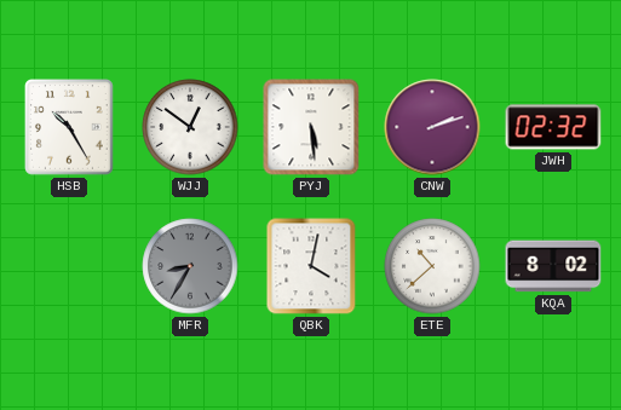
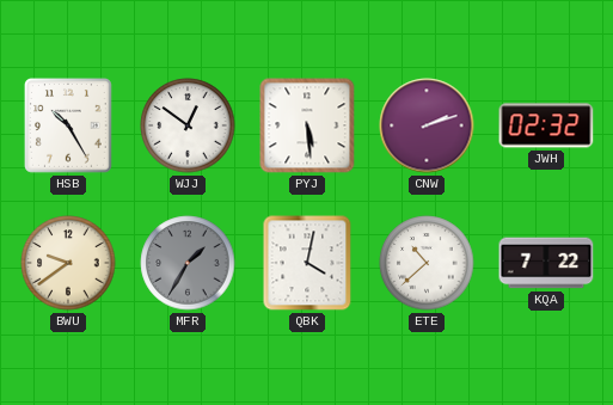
BWU: none -> 9:39
MFR: 8:35 -> 1:35
KQA: 8:02 -> 7:22
